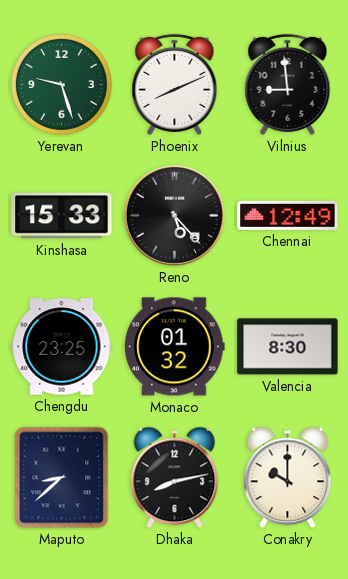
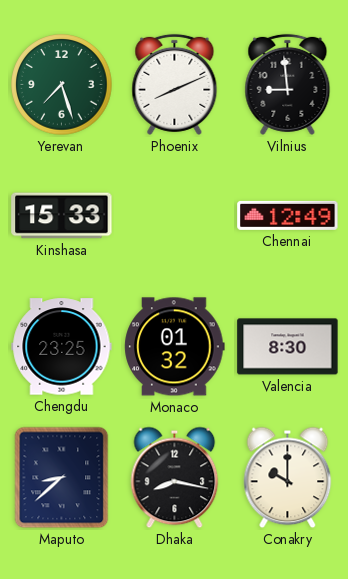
Yerevan: 9:27 -> 7:27
Reno: 5:23 -> none
Dhaka: 8:13 -> 8:17
